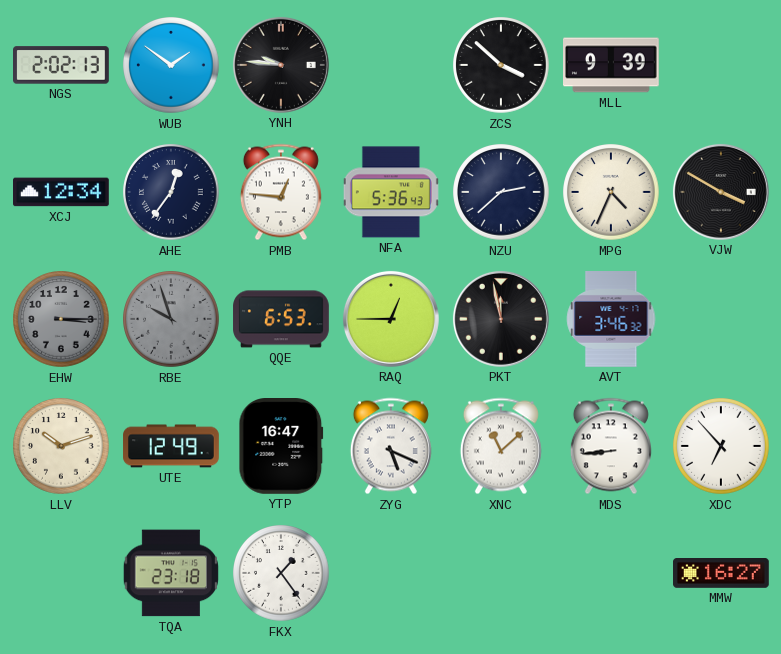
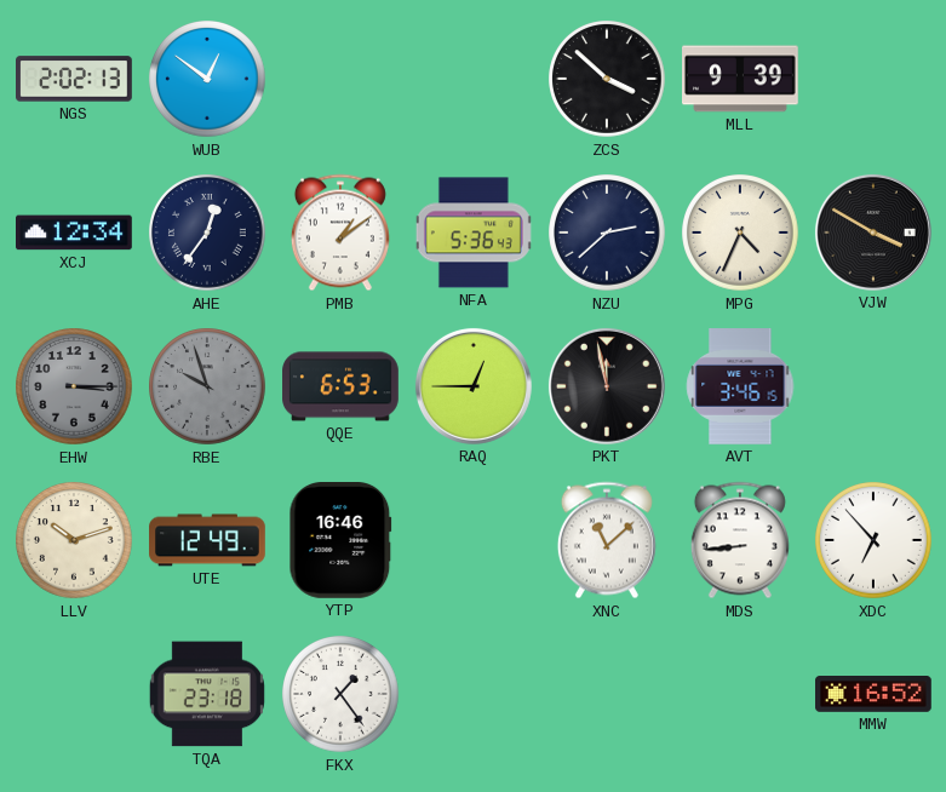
WUB: 1:51 -> 12:51
YNH: 9:46 -> none
PMB: 12:46 -> 1:09
AVT: 3:46:32 -> 3:46:15
YTP: 16:47 -> 16:46
ZYG: 5:19 -> none
MMW: 16:27 -> 16:52
